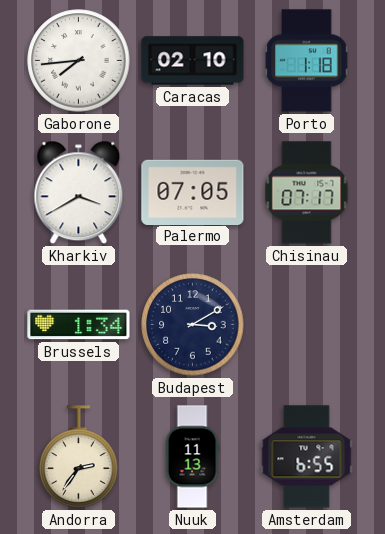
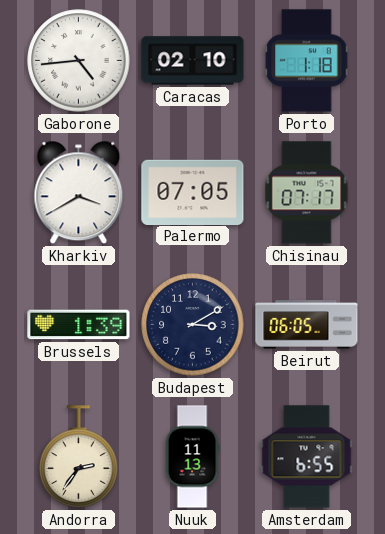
Gaborone: 7:44 -> 4:44
Brussels: 1:34 -> 1:39
Beirut: none -> 06:05
